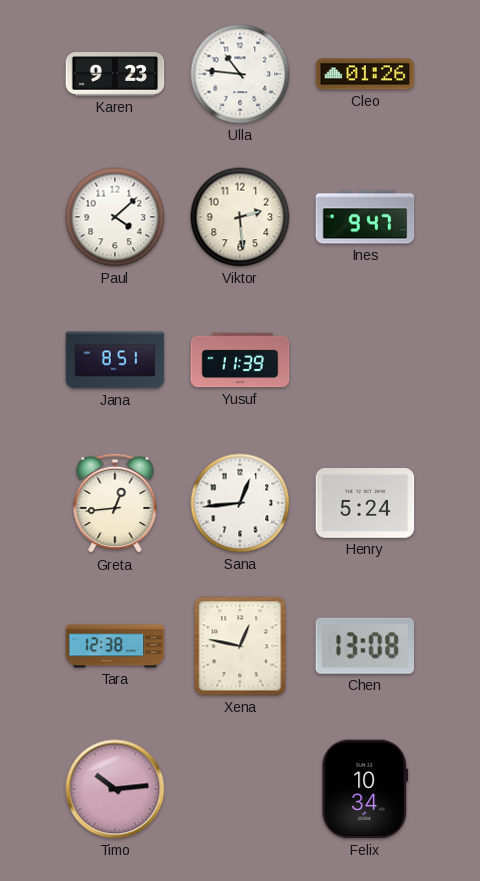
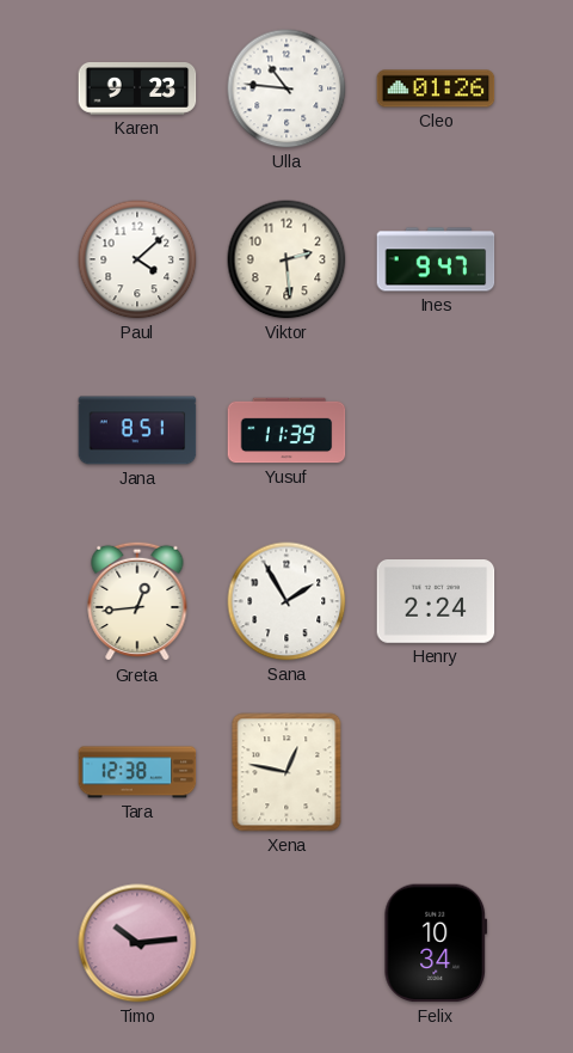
Sana: 12:44 -> 1:55
Henry: 5:24 -> 2:24
Chen: 13:08 -> none
